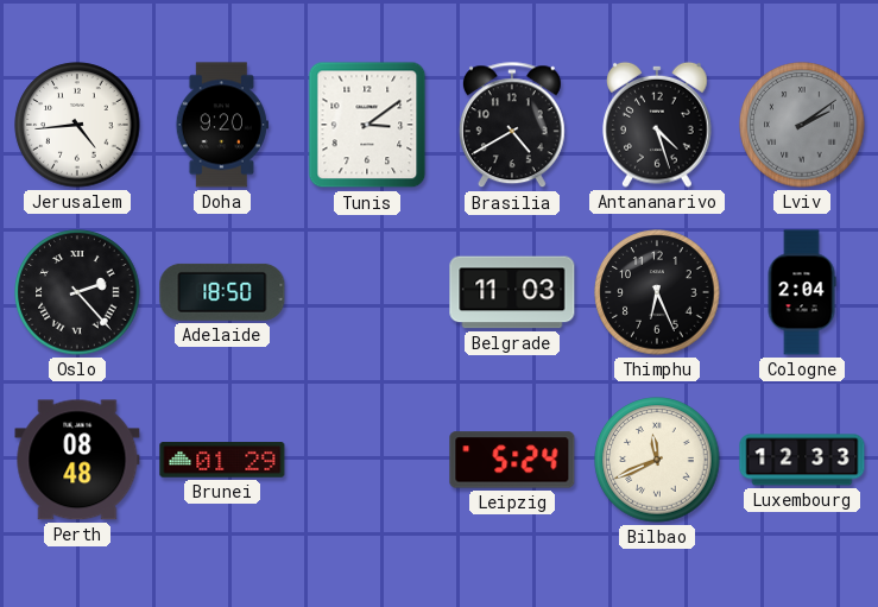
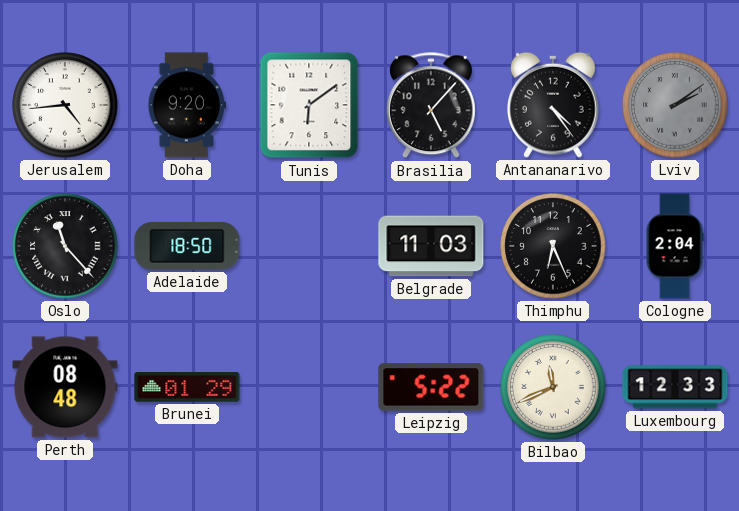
Tunis: 3:09 -> 6:09
Brasilia: 4:40 -> 5:07
Antananarivo: 4:27 -> 4:24
Oslo: 2:23 -> 11:23
Leipzig: 5:24 -> 5:22
